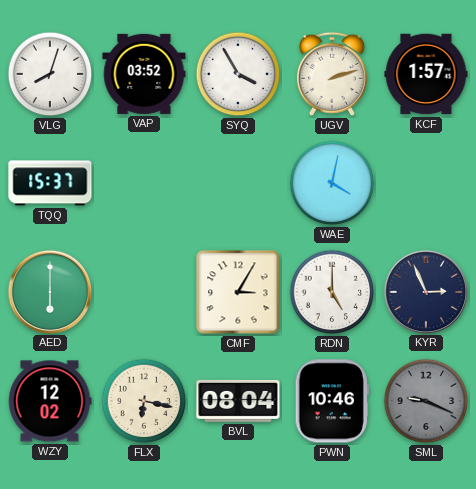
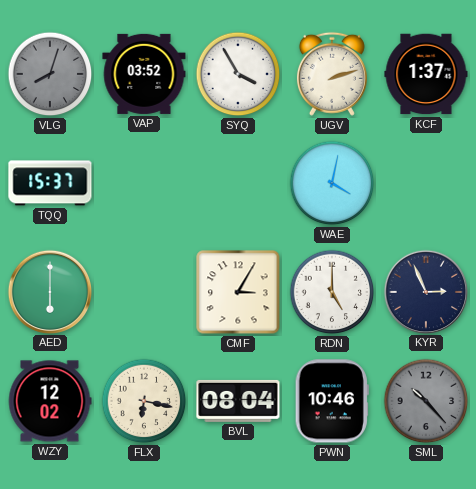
VLG dial: white -> grey
KCF: 1:57 -> 1:37
SML: 9:19 -> 10:23
